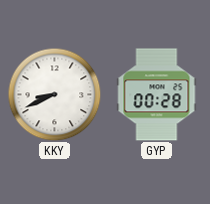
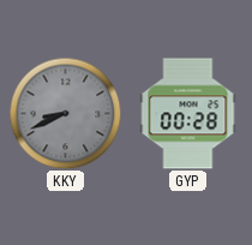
KKY dial: white -> grey
